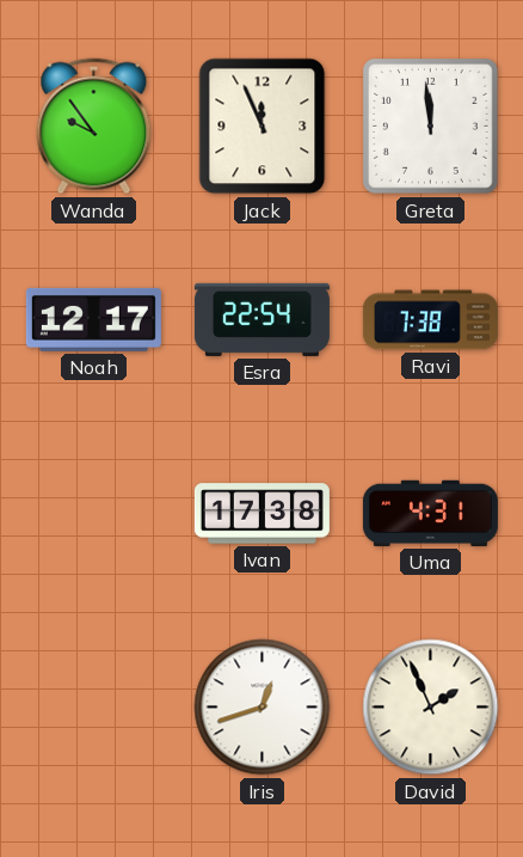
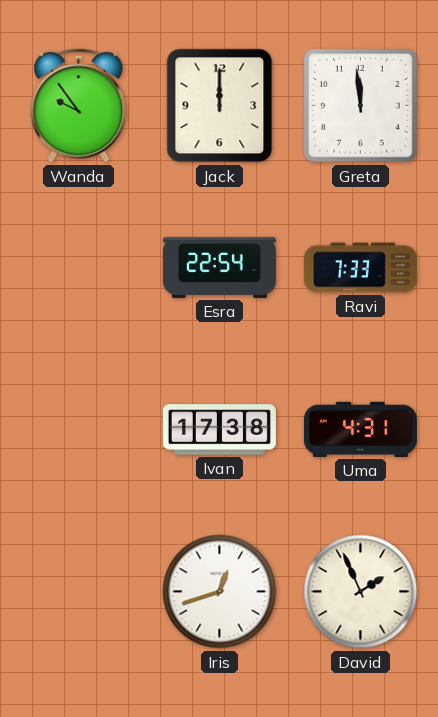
Jack: 11:56 -> 12:00
Noah: 12:17 -> none
Ravi: 7:38 -> 7:33
